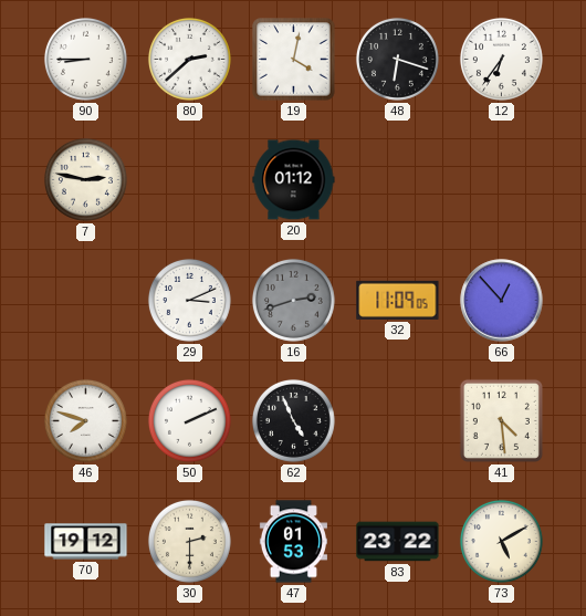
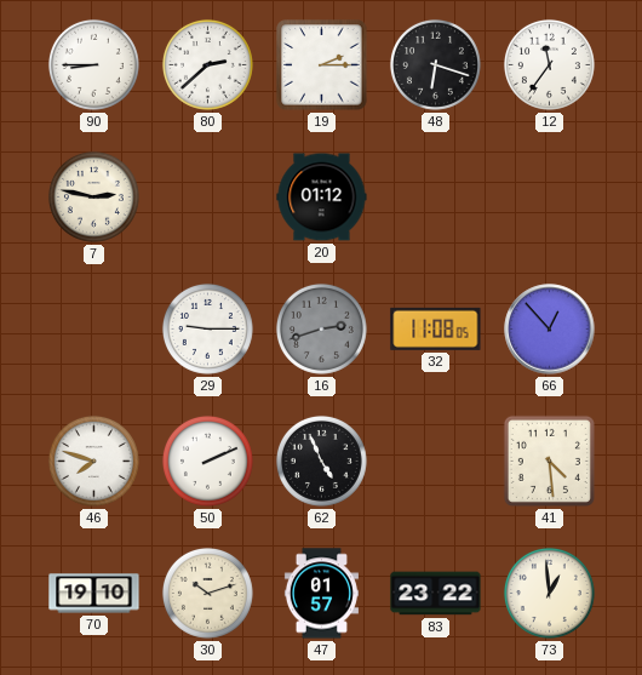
19: 4:02 -> 2:15
12: 6:36 -> 11:36
29: 3:11 -> 9:15
32: 11:09 -> 11:08
70: 19:12 -> 19:10
30: 2:30 -> 10:12
47: 01:53 -> 01:57
73: 5:10 -> 12:59
